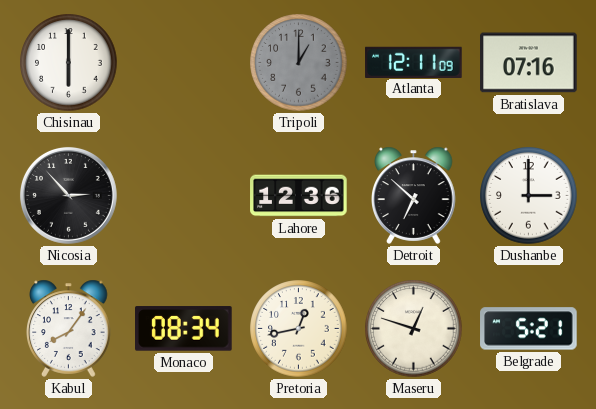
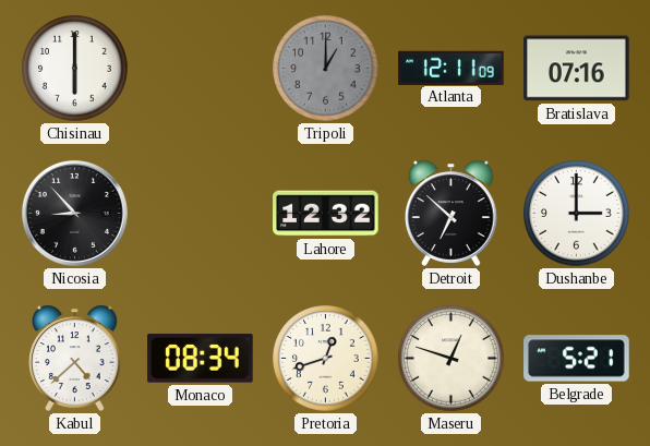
Nicosia: 2:53 -> 8:53
Lahore: 12:36 -> 12:32
Kabul: 8:06 -> 4:38
Pretoria: 12:43 -> 12:42
